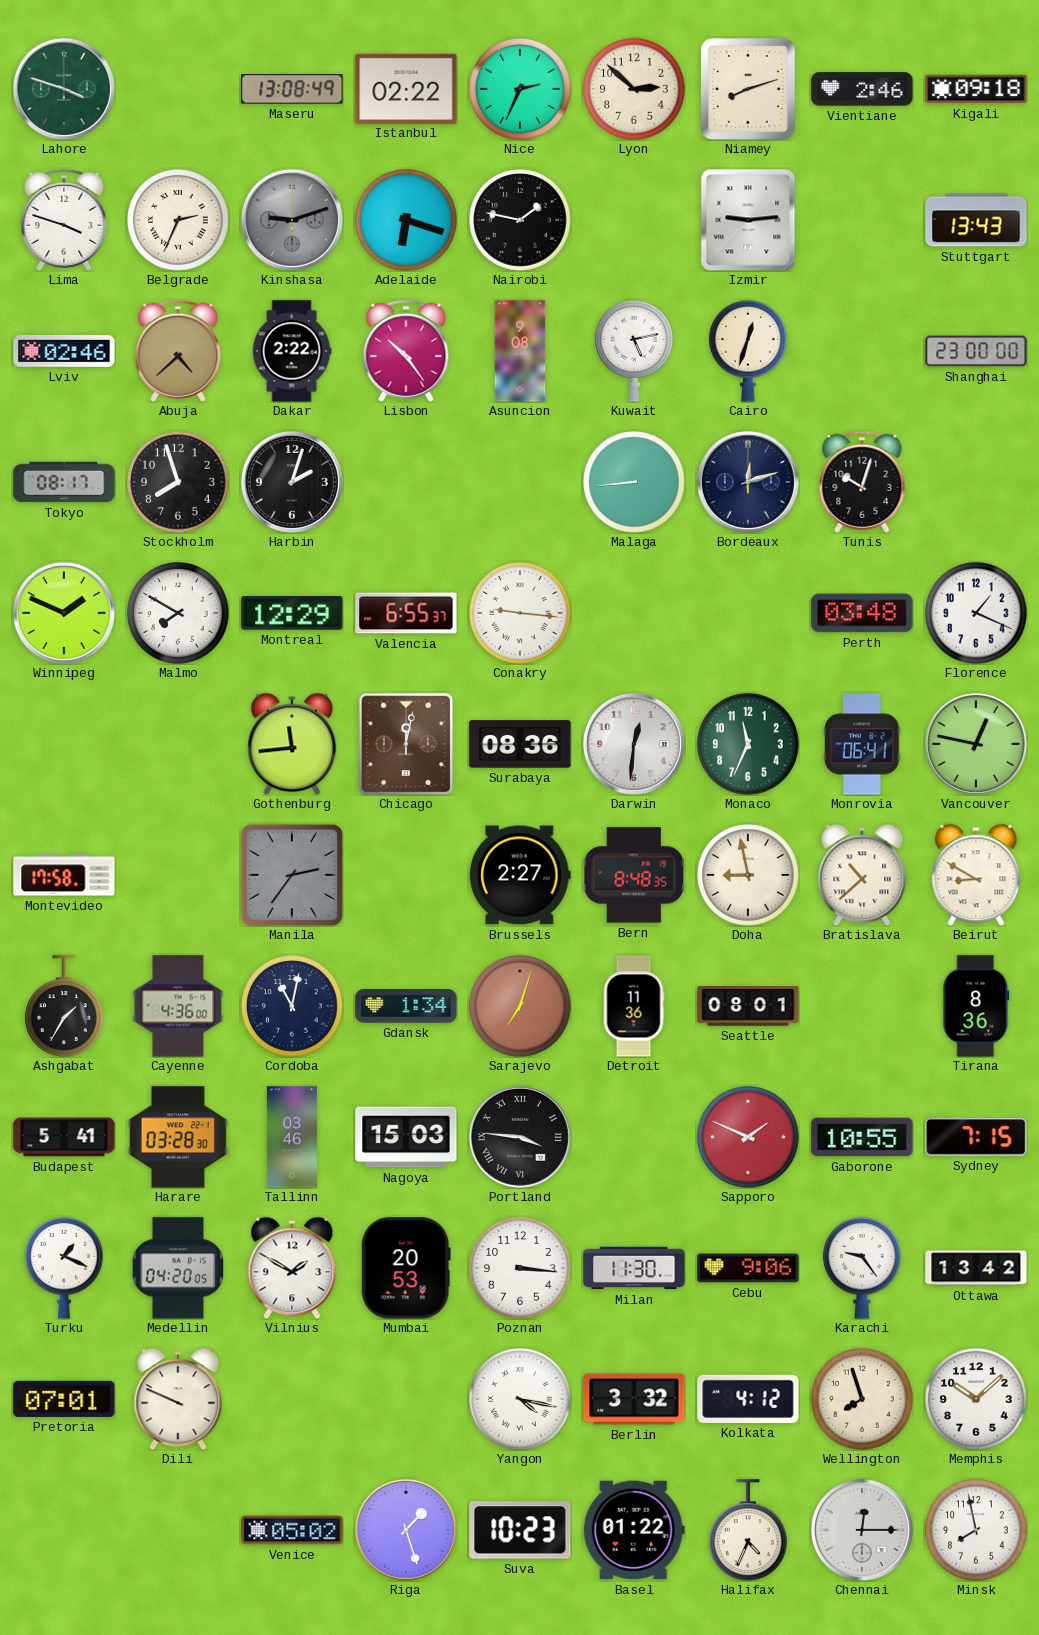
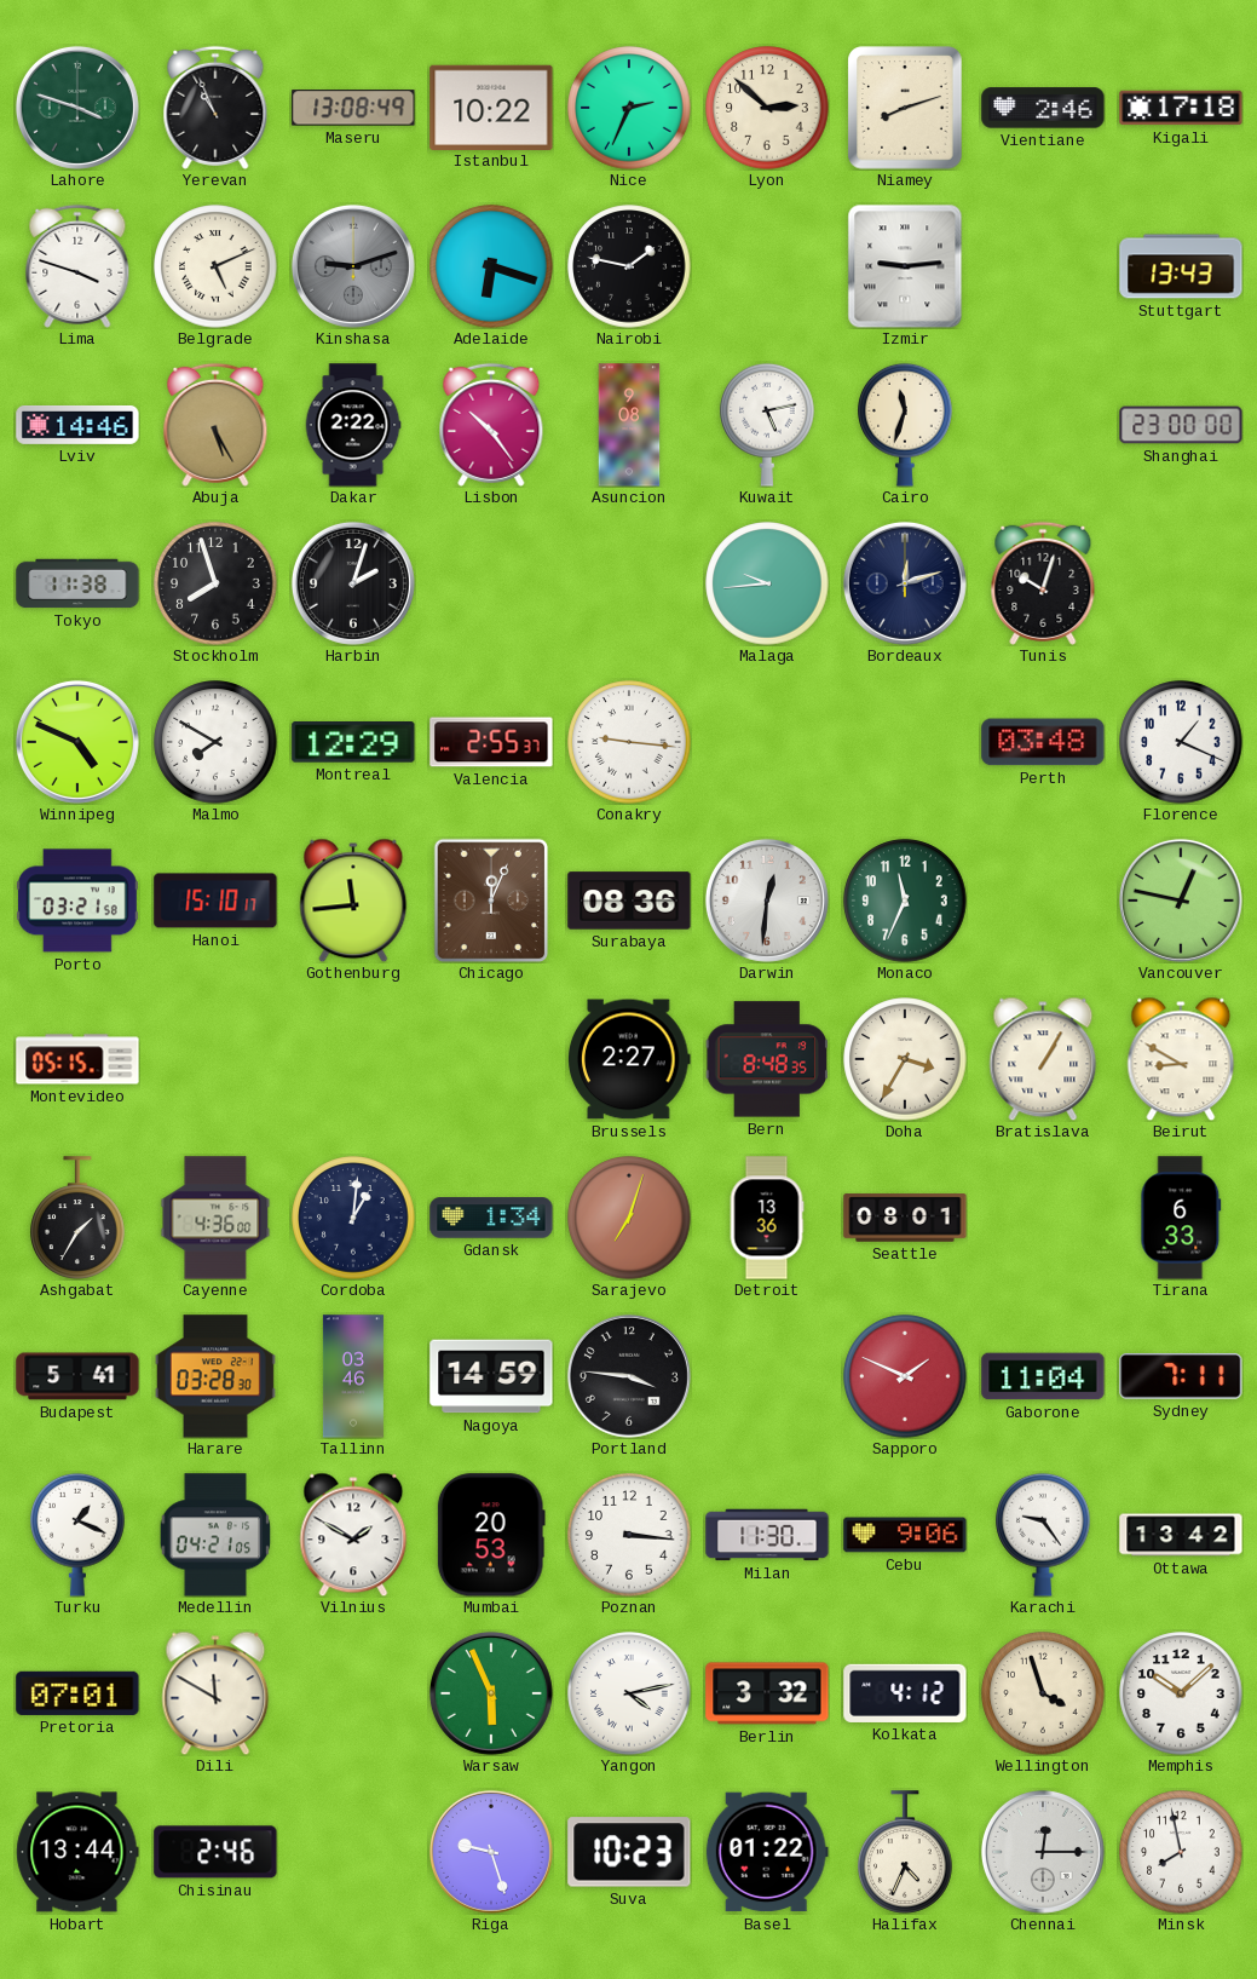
Yerevan: none -> 10:56
Istanbul: 02:22 -> 10:22
Kigali: 09:18 -> 17:18
Belgrade: 2:34 -> 5:11
Lviv: 02:46 -> 14:46
Abuja: 4:38 -> 5:25
Cairo: 12:33 -> 11:33
Tokyo: 08:17 -> 11:38
Malaga: 8:44 -> 9:44
Winnipeg: 1:49 -> 4:49
Valencia: 6:55 -> 2:55
Porto: none -> 03:21
Hanoi: none -> 15:10
Chicago: 12:02 -> 12:04
Monrovia: 06:41 -> none
Montevideo: 17:58 -> 05:15
Manila: 2:36 -> none
Doha: 8:58 -> 3:35
Bratislava: 10:38 -> 1:05
Cordoba: 11:02 -> 1:01
Detroit: 11:36 -> 13:36
Tirana: 8:36 -> 6:33
Nagoya: 15:03 -> 14:59
Portland numerals: Roman -> Arabic
Gaborone: 10:55 -> 11:04
Sydney: 7:15 -> 7:11
Medellin: 04:20 -> 04:21
Dili: 9:49 -> 11:50
Warsaw: none -> 5:56
Yangon: 4:17 -> 4:13
Wellington: 7:57 -> 3:57
Hobart: none -> 13:44
Chisinau: none -> 2:46
Venice: 05:02 -> none
Riga: 1:27 -> 9:27
